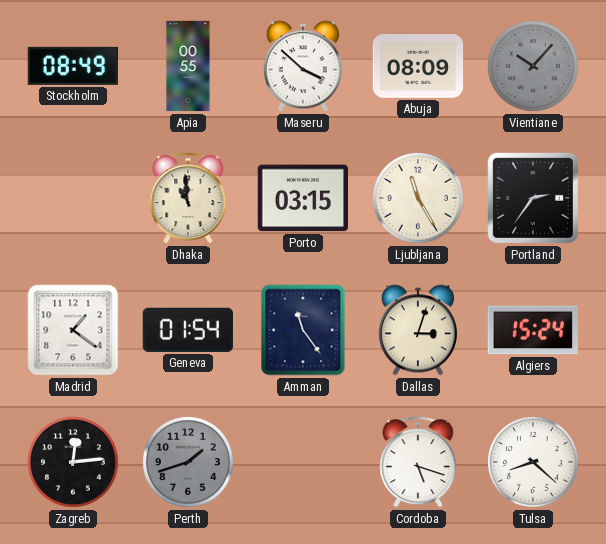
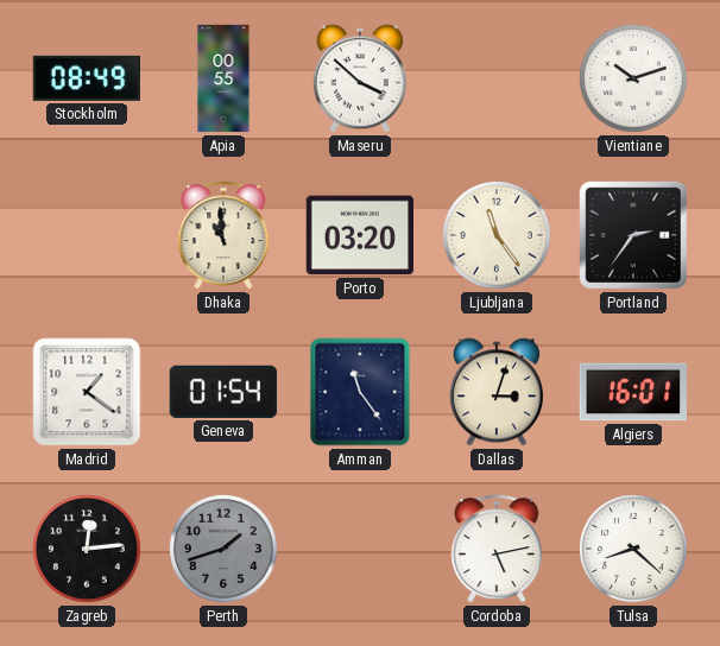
Abuja: 08:09 -> none
Vientiane: 10:07 -> 10:12
Vientiane dial: grey -> white
Porto: 03:15 -> 03:20
Ljubljana: 11:25 -> 11:24
Algiers: 15:24 -> 16:01
Cordoba: 5:18 -> 5:13
